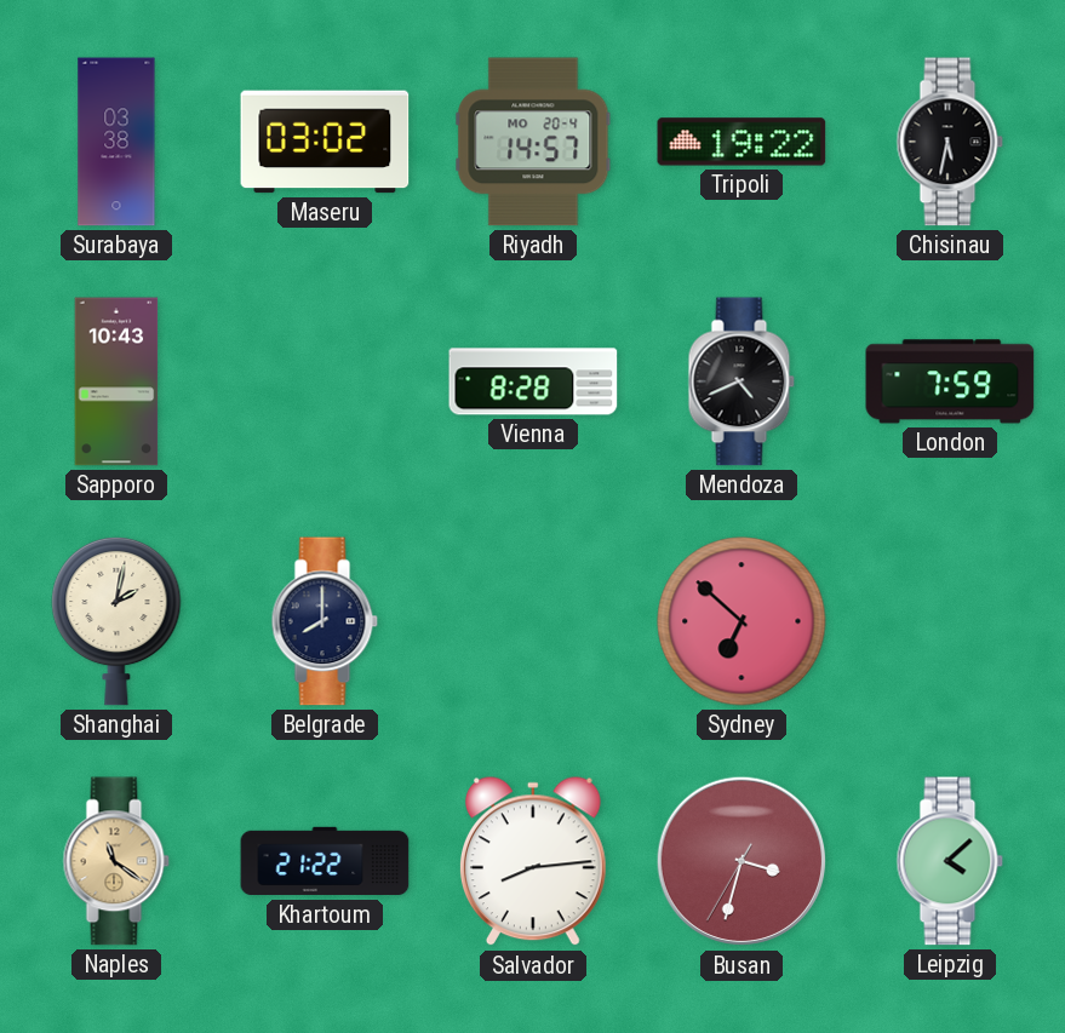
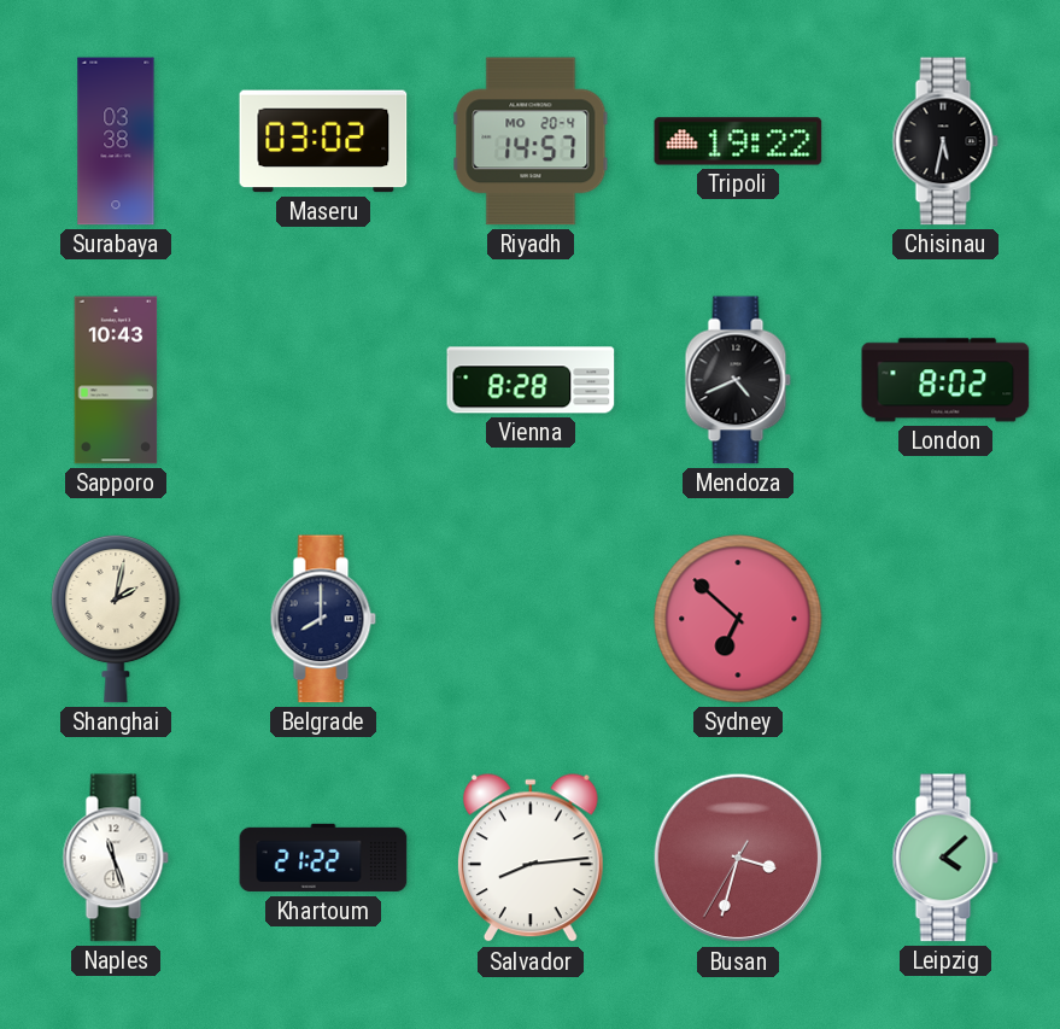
London: 7:59 -> 8:02
Naples: 11:21 -> 11:27
Naples dial: champagne -> white
